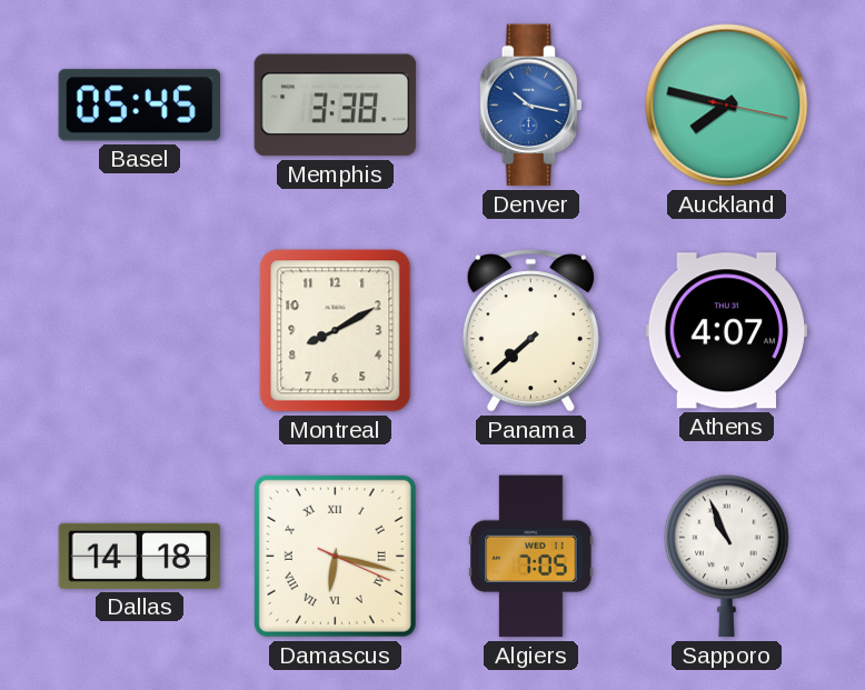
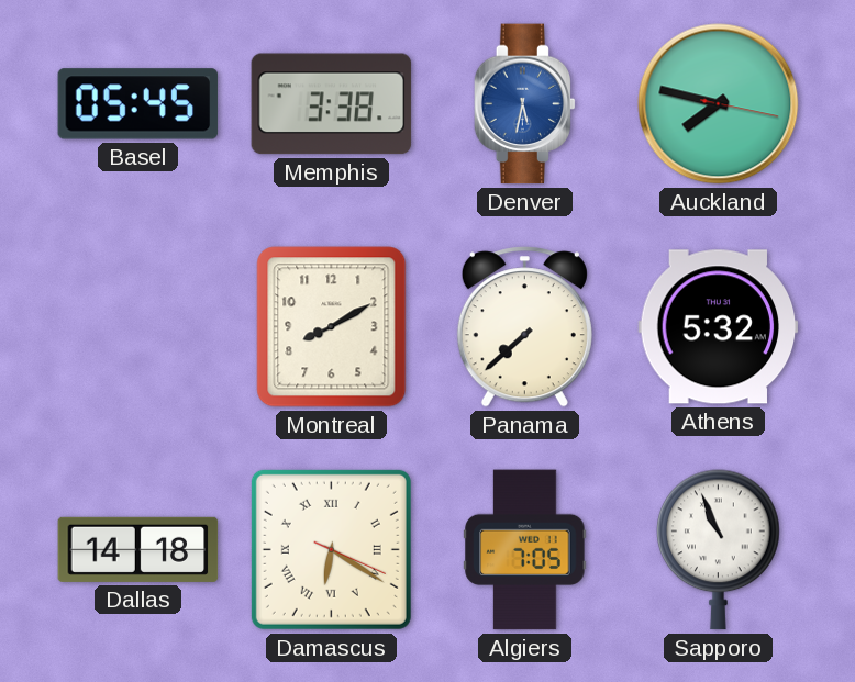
Denver: 10:17 -> 5:32
Athens: 4:07 -> 5:32
Damascus: 6:17 -> 6:20
